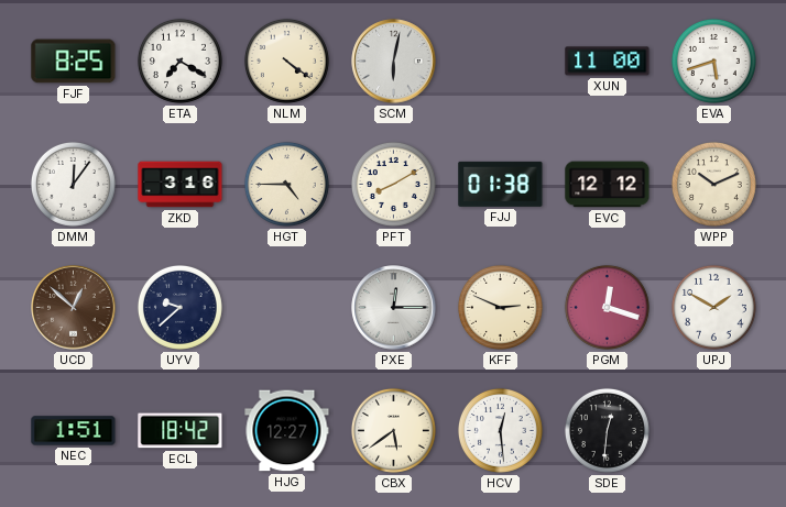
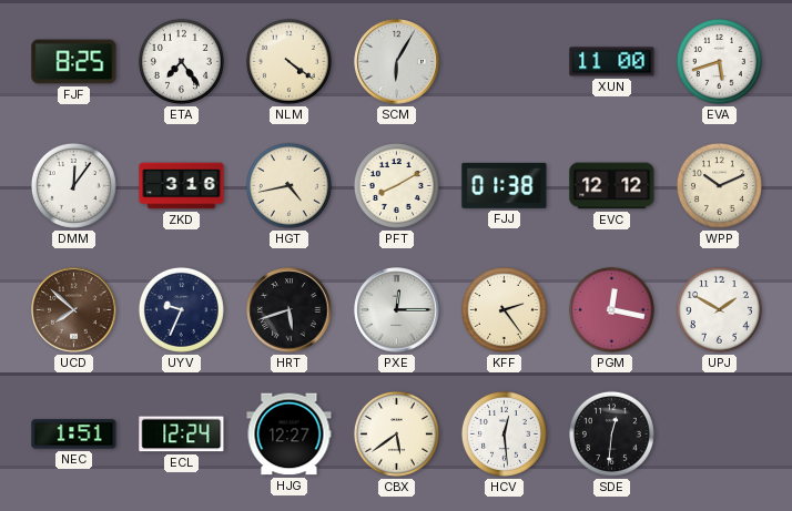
ETA: 7:20 -> 7:24
SCM: 6:02 -> 6:05
HGT: 4:45 -> 4:43
UCD: 12:52 -> 7:52
UYV: 9:38 -> 9:34
HRT: none -> 5:42
KFF: 2:49 -> 2:24
PGM: 12:18 -> 12:17
ECL: 18:42 -> 12:24
